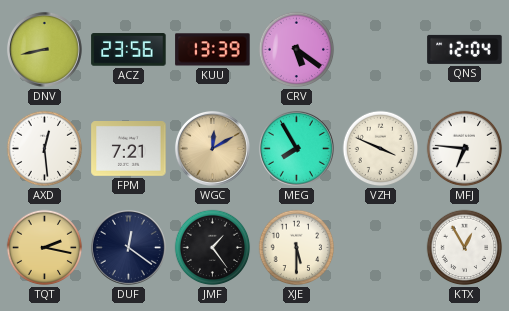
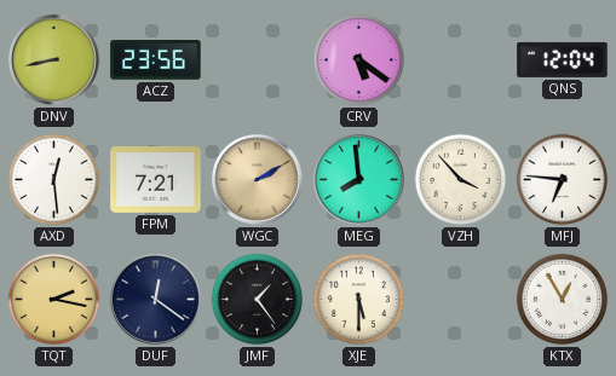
KUU: 13:39 -> none
WGC: 12:10 -> 2:10
MEG: 7:55 -> 7:59
VZH: 3:49 -> 3:53
